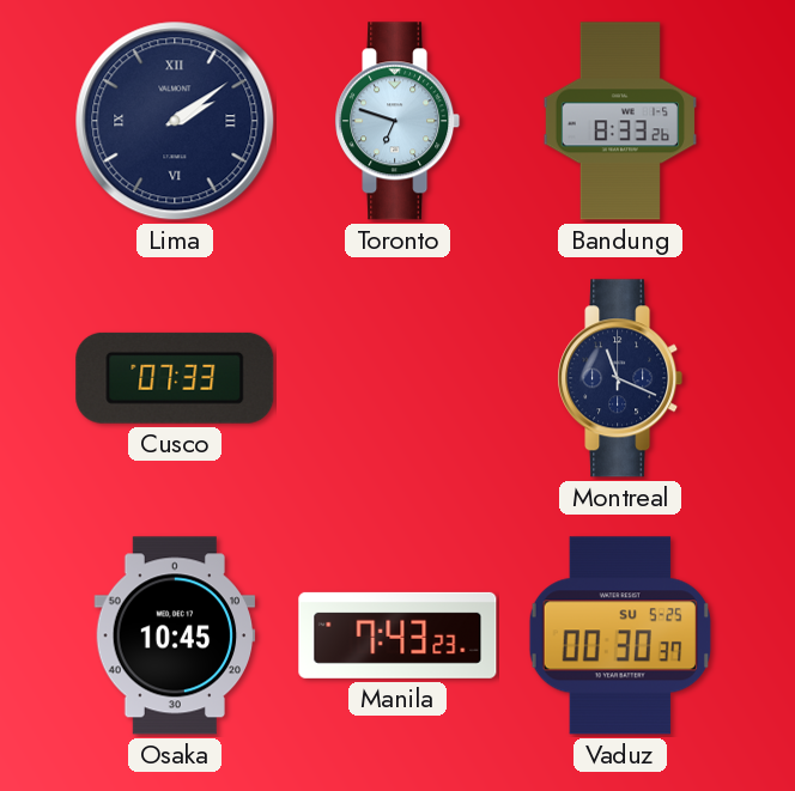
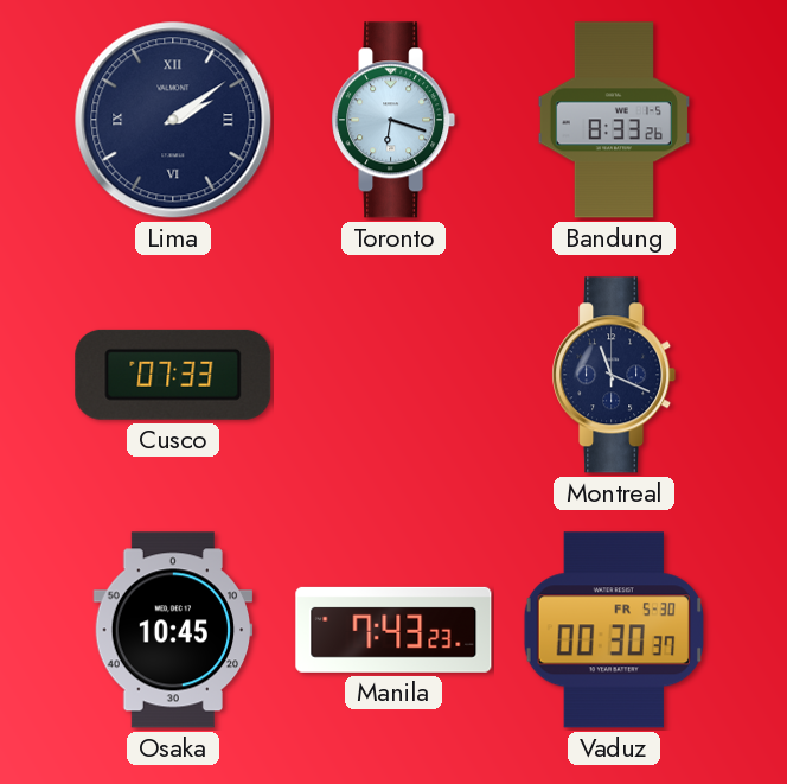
Toronto: 6:48 -> 6:18
Vaduz date: SU 5-25 -> FR 5-30
